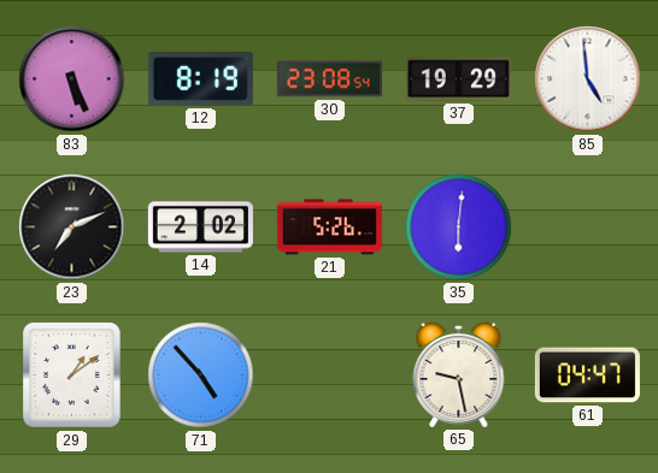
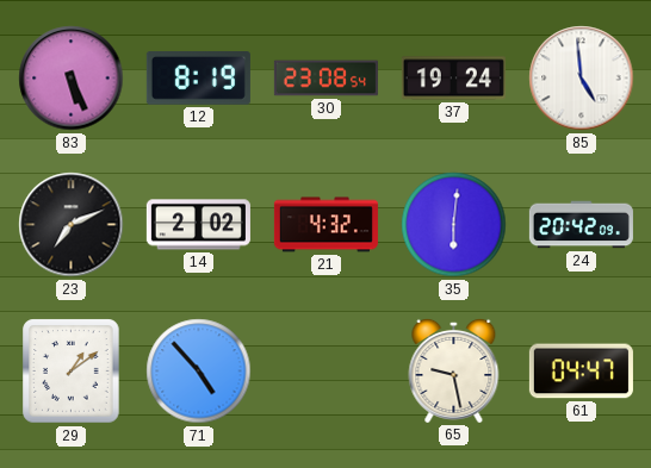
37: 19:29 -> 19:24
21: 5:26 -> 4:32
24: none -> 20:42
